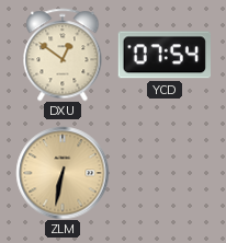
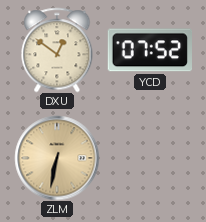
YCD: 07:54 -> 07:52
